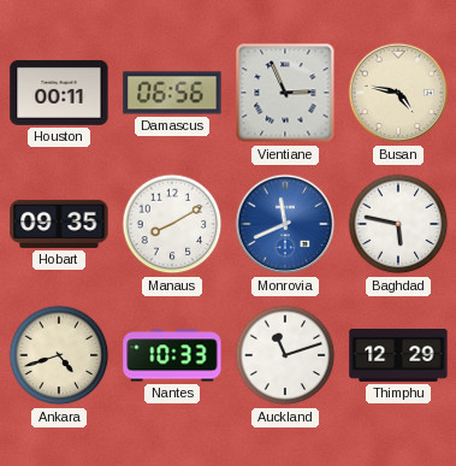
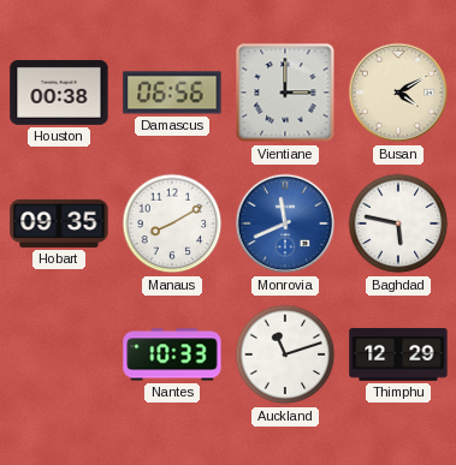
Houston: 00:11 -> 00:38
Vientiane: 2:56 -> 3:00
Busan: 4:47 -> 4:10
Ankara: 4:42 -> none
